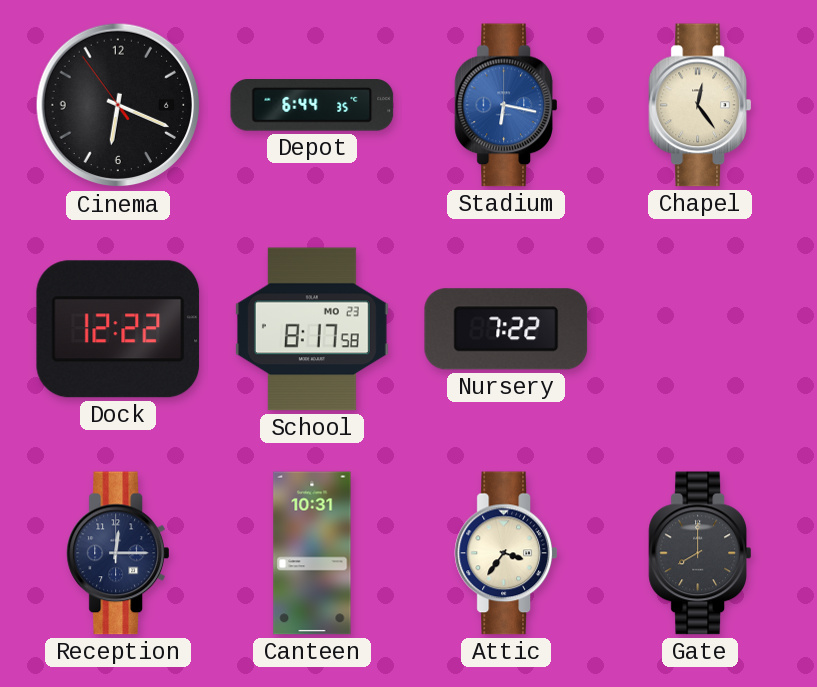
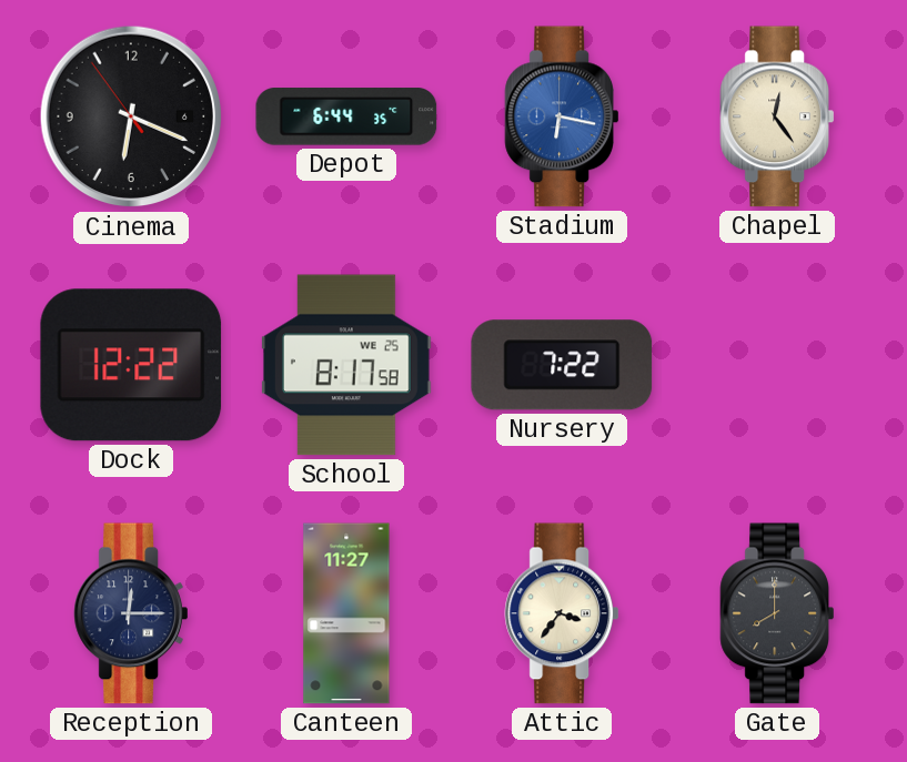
School date: MO 23 -> WE 25
Canteen: 10:31 -> 11:27
